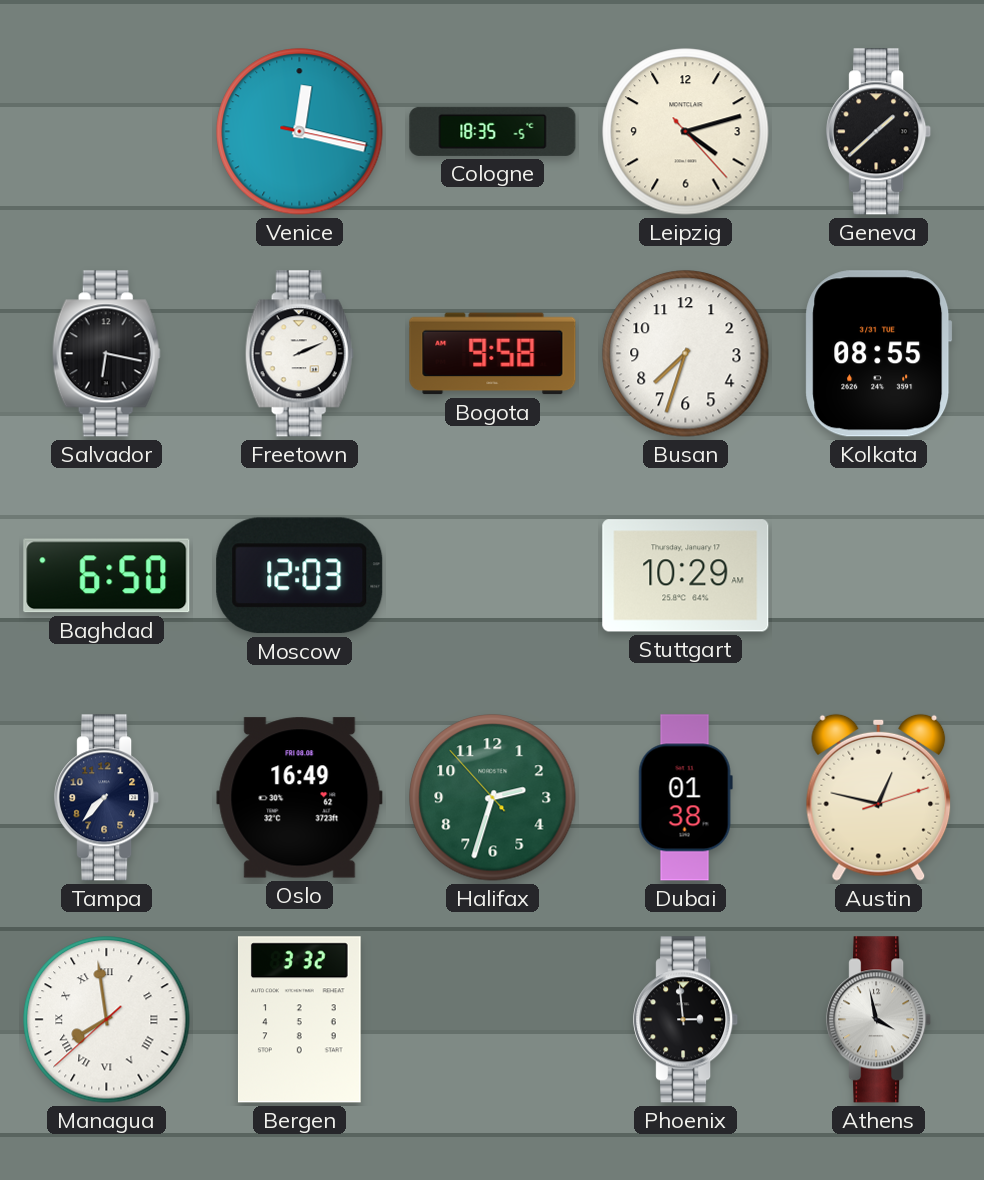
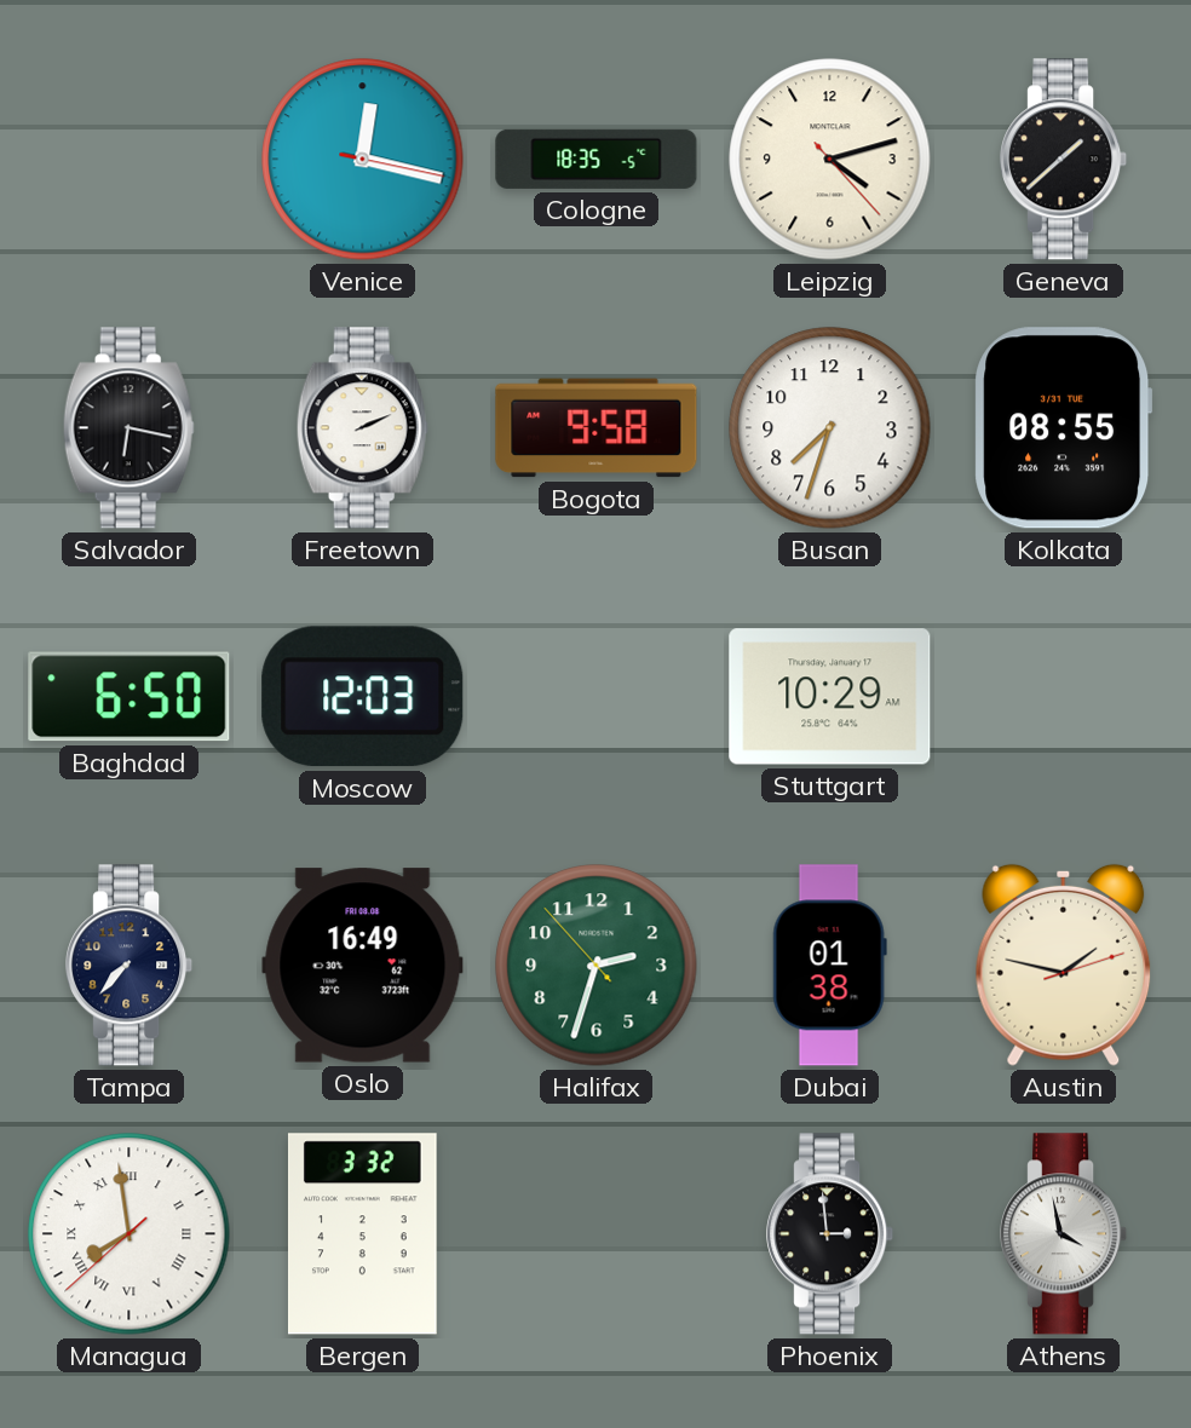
Austin: 12:47 -> 1:47
